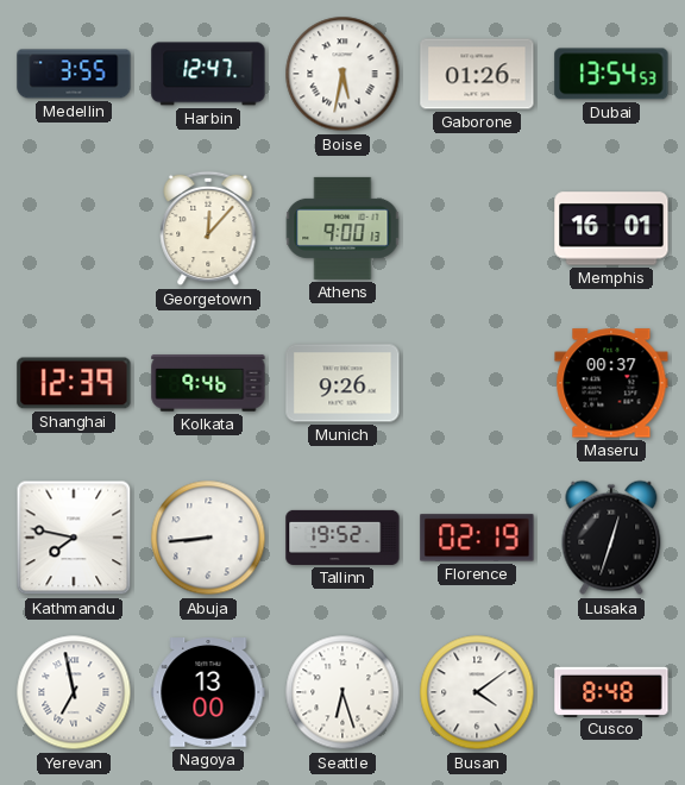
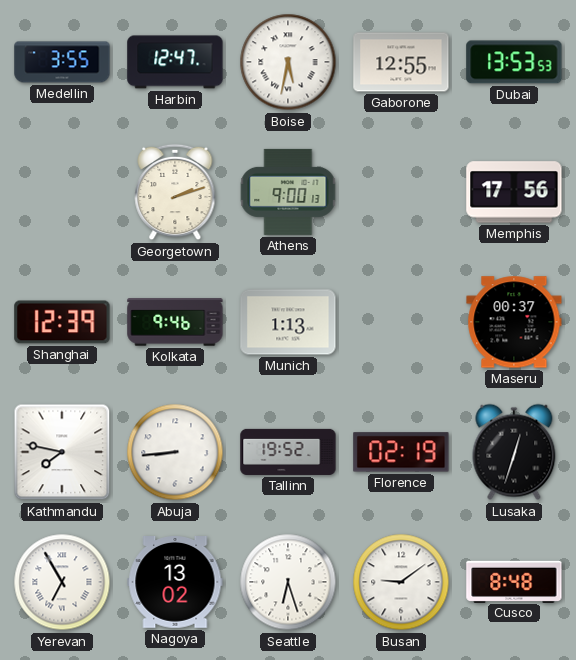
Gaborone: 01:26 -> 12:55
Dubai: 13:54 -> 13:53
Georgetown: 12:07 -> 2:12
Memphis: 16:01 -> 17:56
Munich: 9:26 -> 1:13
Yerevan: 6:58 -> 6:55
Nagoya: 13:00 -> 13:02
Busan: 4:09 -> 9:09
